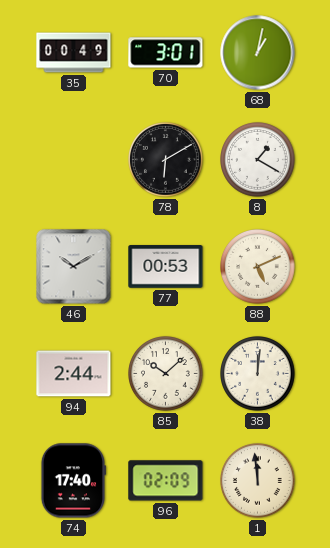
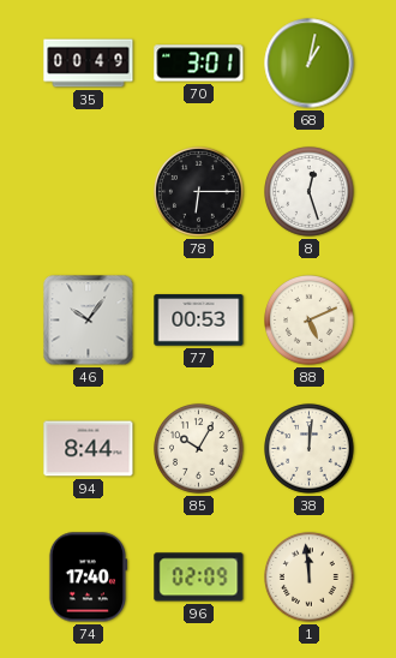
78: 6:10 -> 6:15
8: 1:20 -> 12:27
46: 10:10 -> 10:06
94: 2:44 -> 8:44
85: 10:08 -> 10:05
